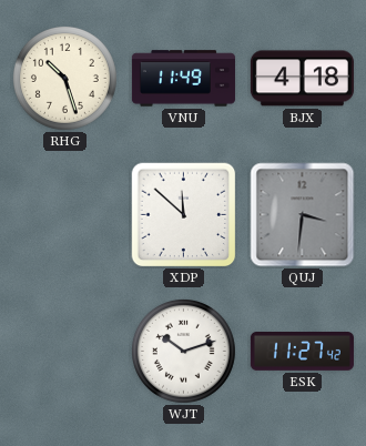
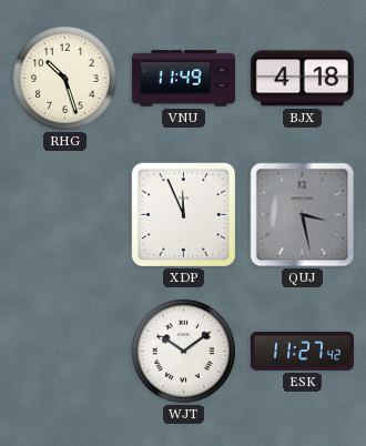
XDP: 11:52 -> 11:56
QUJ: 3:31 -> 3:28
WJT: 10:12 -> 10:09
